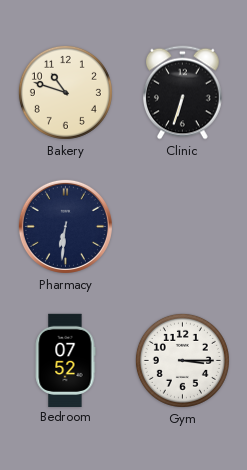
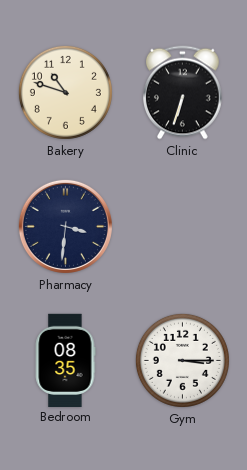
Pharmacy: 6:31 -> 3:31
Bedroom: 07:52 -> 08:35
